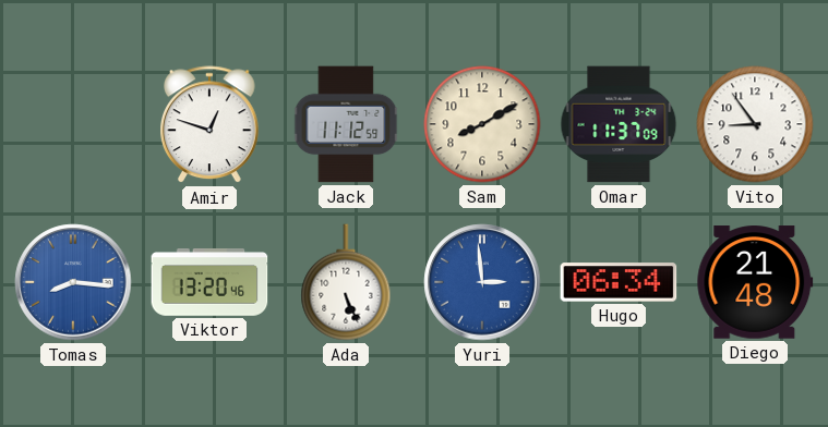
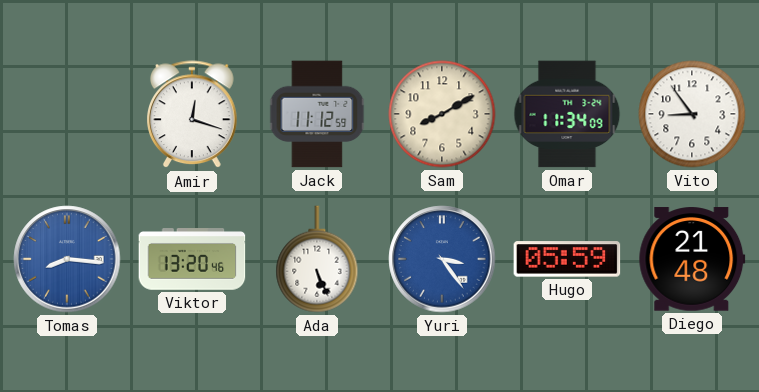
Amir: 12:48 -> 12:18
Omar: 11:37 -> 11:34
Yuri: 2:59 -> 3:24
Hugo: 06:34 -> 05:59
